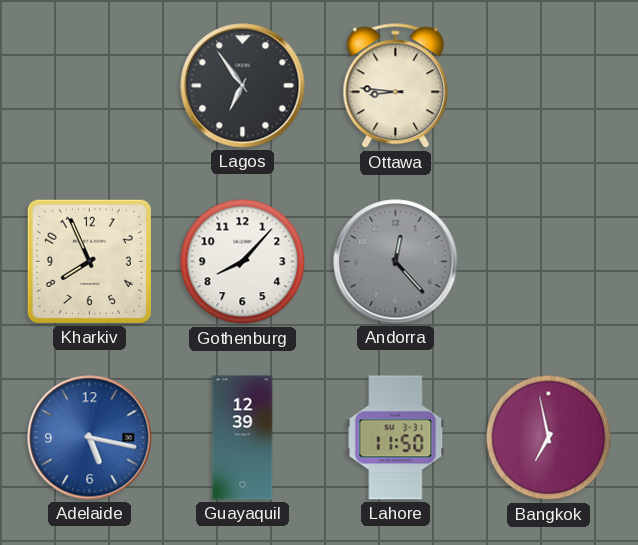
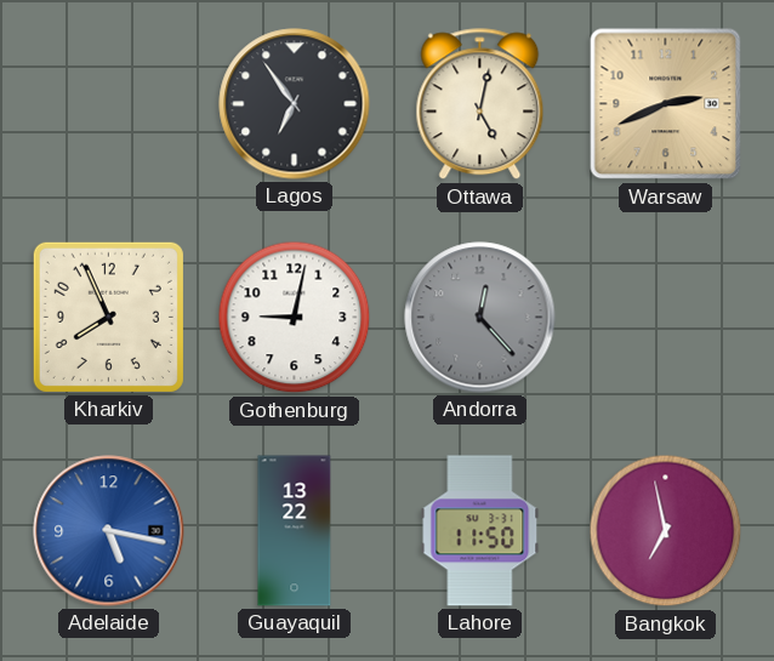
Ottawa: 8:46 -> 5:02
Warsaw: none -> 2:41
Gothenburg: 8:07 -> 9:02
Guayaquil: 12:39 -> 13:22
